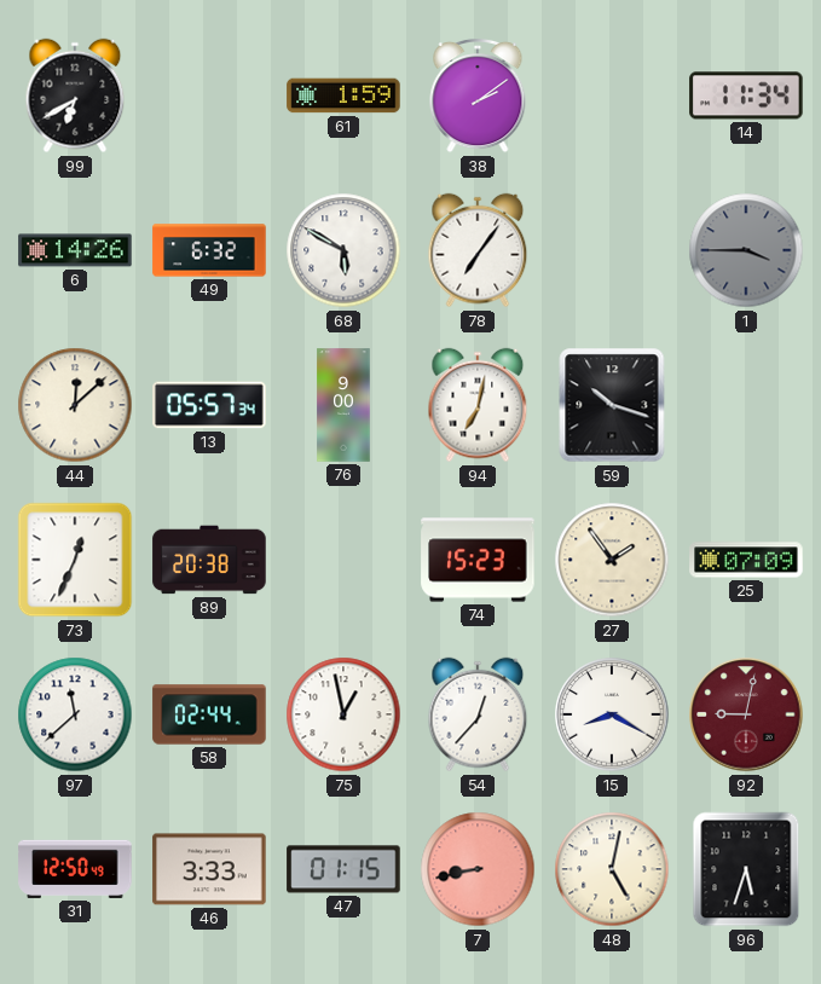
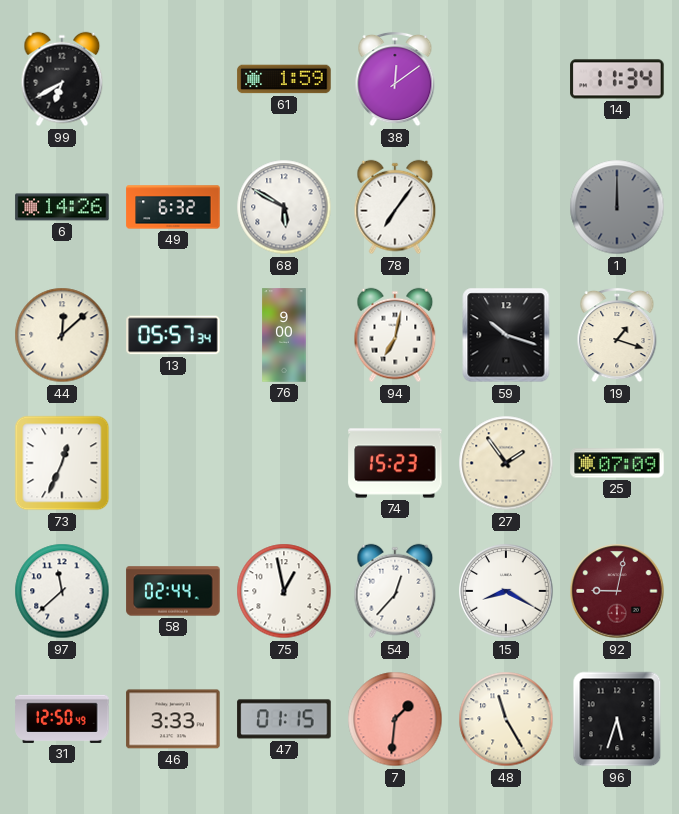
38: 2:09 -> 12:09
1: 3:45 -> 12:00
19: none -> 1:18
89: 20:38 -> none
7: 8:43 -> 1:31
48: 5:02 -> 11:25
